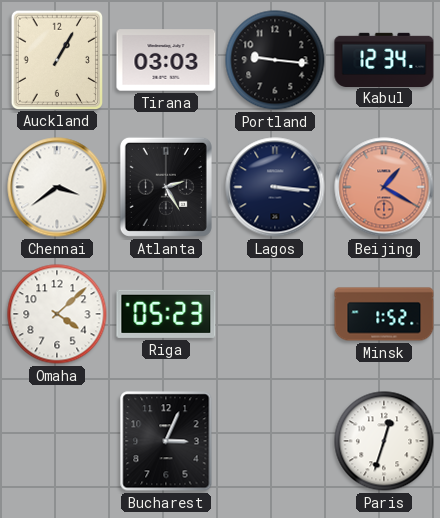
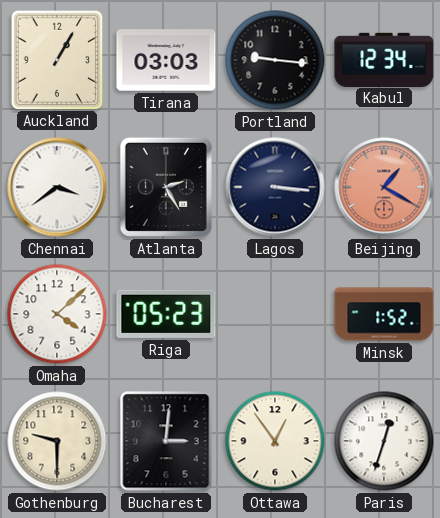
Gothenburg: none -> 9:30
Bucharest: 3:04 -> 3:01
Ottawa: none -> 12:54
